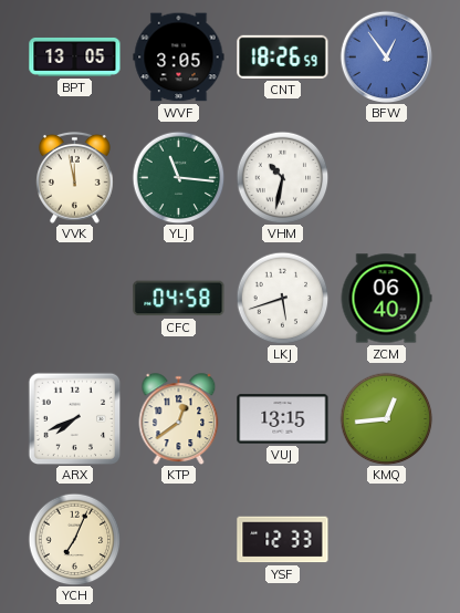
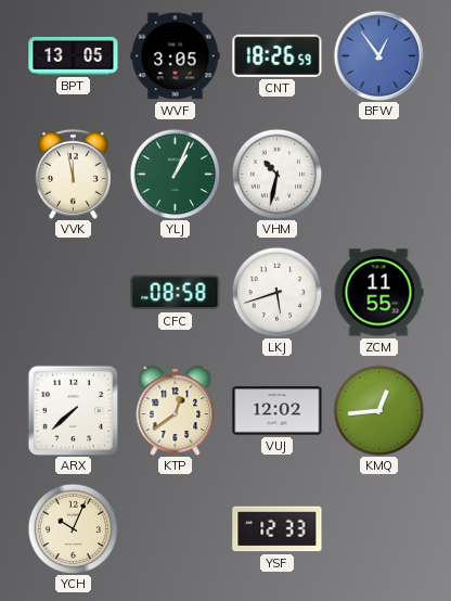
YLJ: 11:16 -> 1:04
CFC: 04:58 -> 08:58
ZCM: 06:40 -> 11:55
ARX: 7:41 -> 7:38
VUJ: 13:15 -> 12:02
YCH: 7:04 -> 10:04
